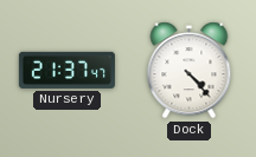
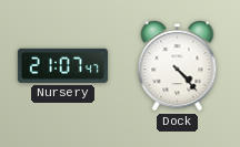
Nursery: 21:37 -> 21:07
